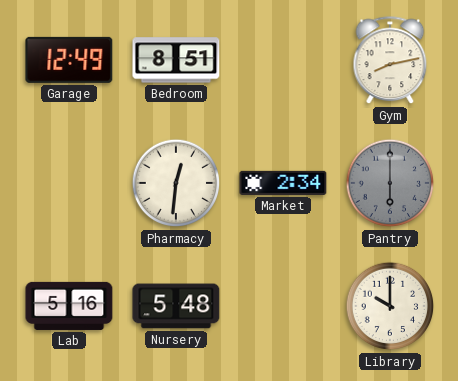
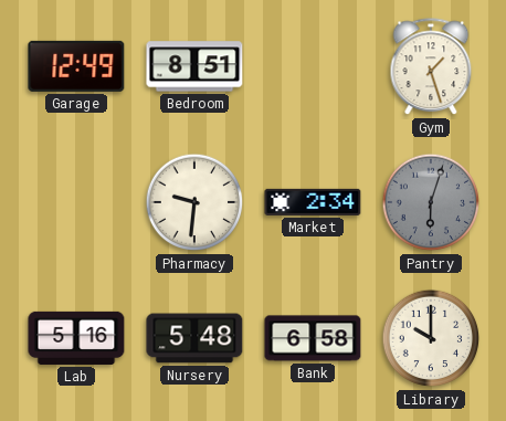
Gym: 8:13 -> 1:27
Pharmacy: 12:31 -> 9:31
Pantry: 6:00 -> 6:03
Bank: none -> 6:58
